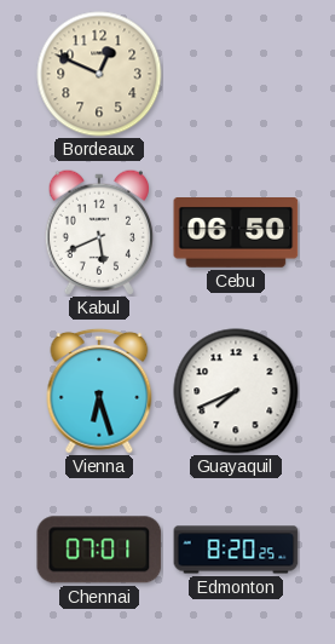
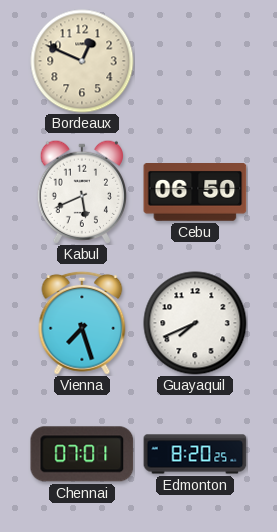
Vienna: 6:27 -> 7:27
